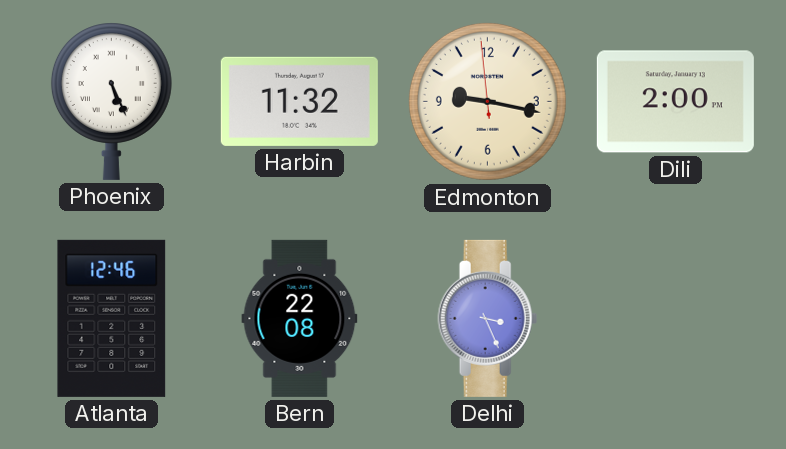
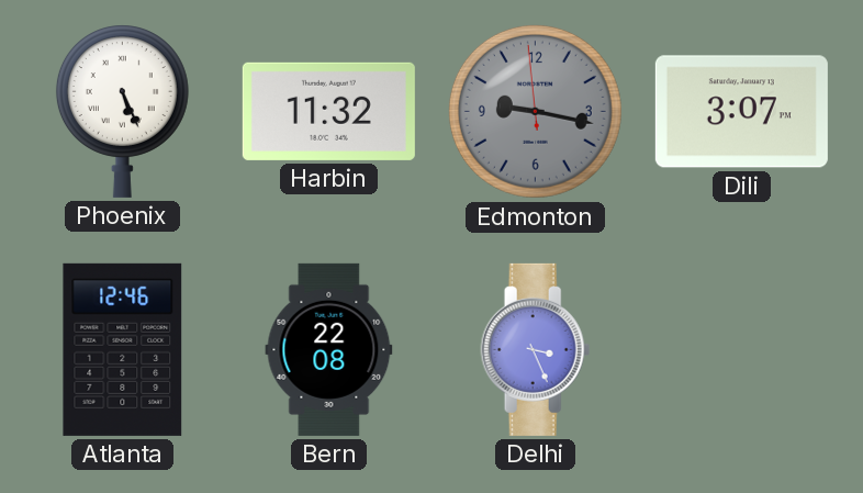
Edmonton dial: cream -> grey
Dili: 2:00 -> 3:07
